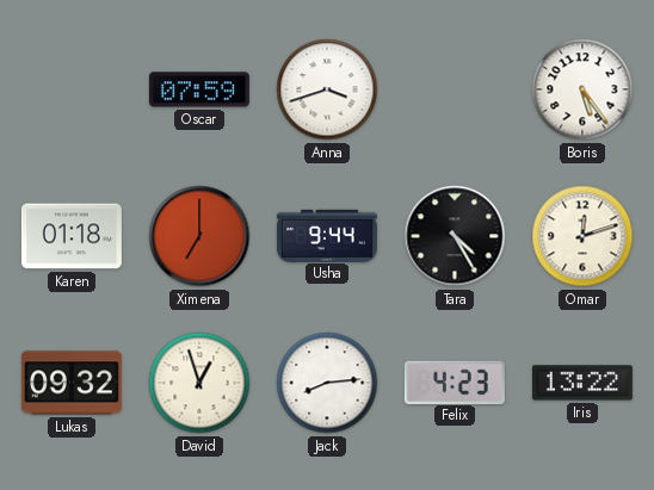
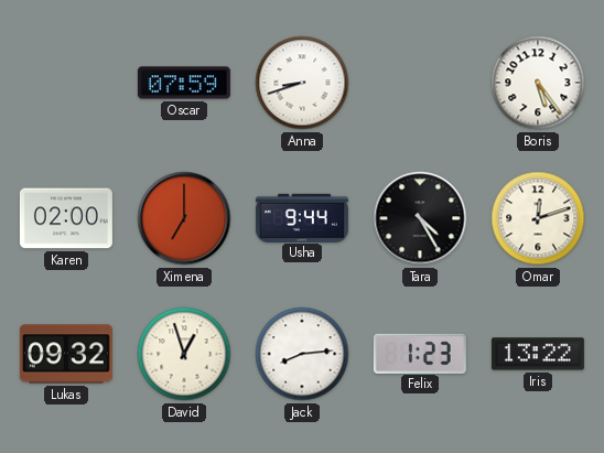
Anna: 3:42 -> 8:42
Karen: 01:18 -> 02:00
Felix: 4:23 -> 1:23
